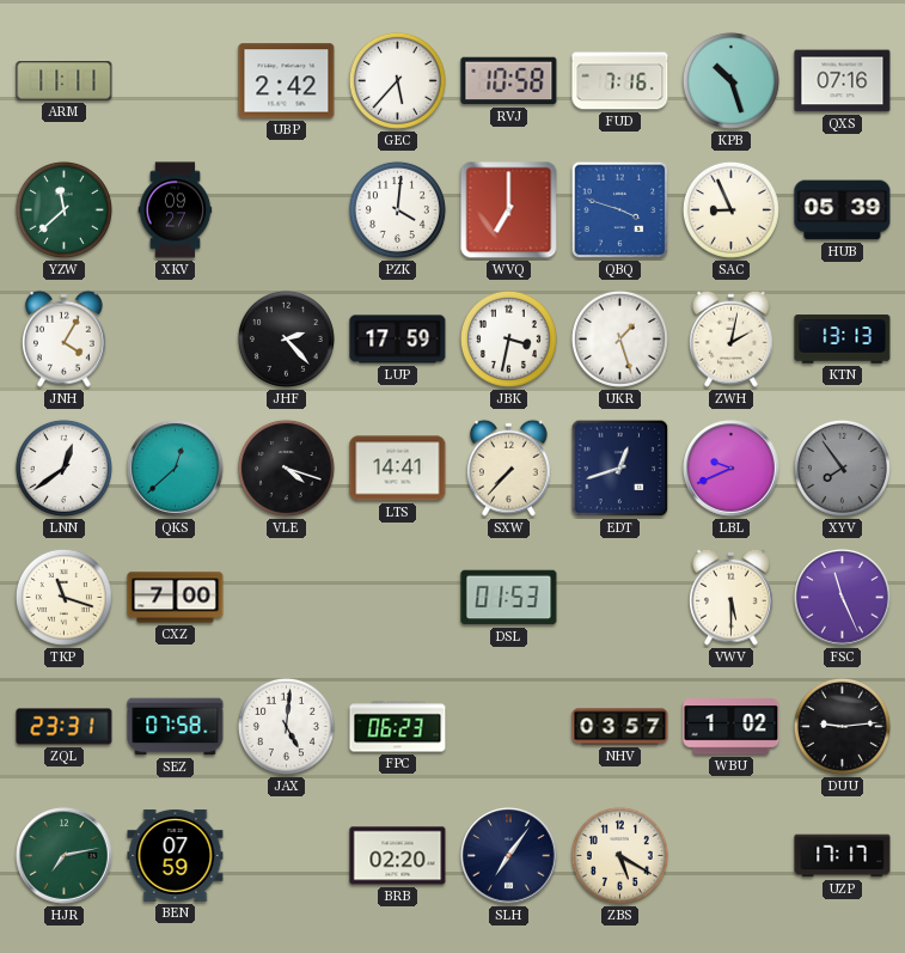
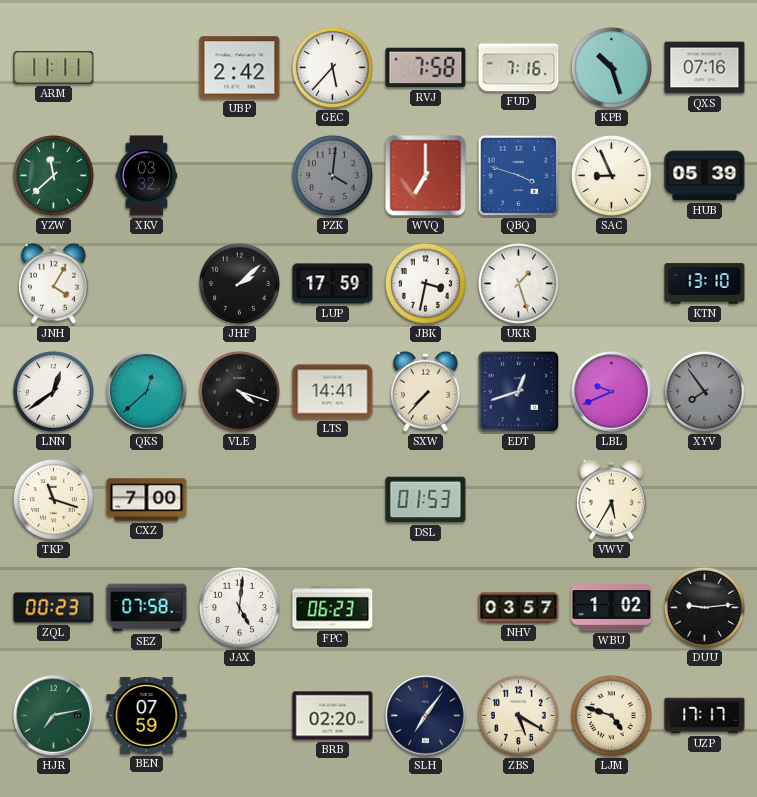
RVJ: 10:58 -> 7:58
XKV: 09:27 -> 03:32
PZK dial: white -> grey
JHF: 2:23 -> 2:08
ZWH: 2:02 -> none
KTN: 13:13 -> 13:10
VWV: 5:30 -> 5:35
FSC: 11:26 -> none
ZQL: 23:31 -> 00:23
LJM: none -> 4:48
